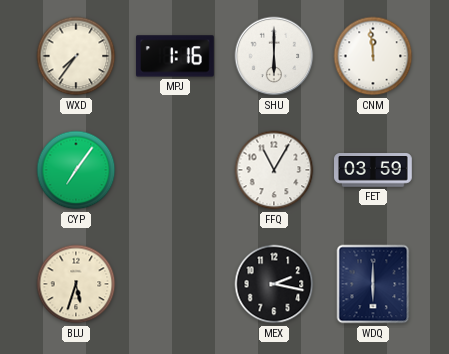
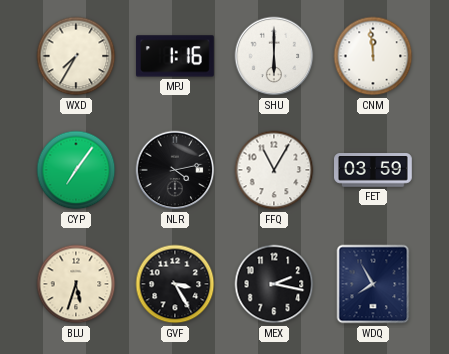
WXD: 7:36 -> 7:35
NLR: none -> 4:13
GVF: none -> 3:25
WDQ: 6:00 -> 7:55
